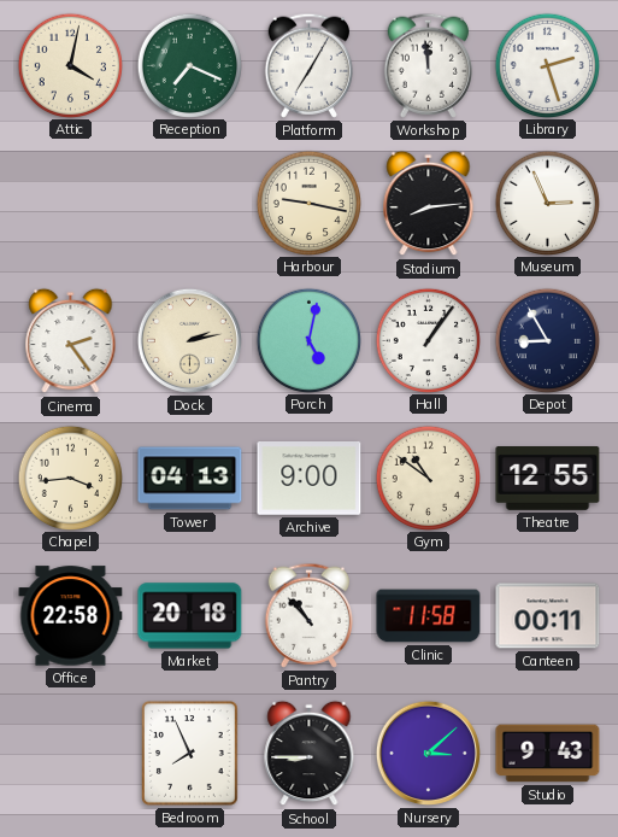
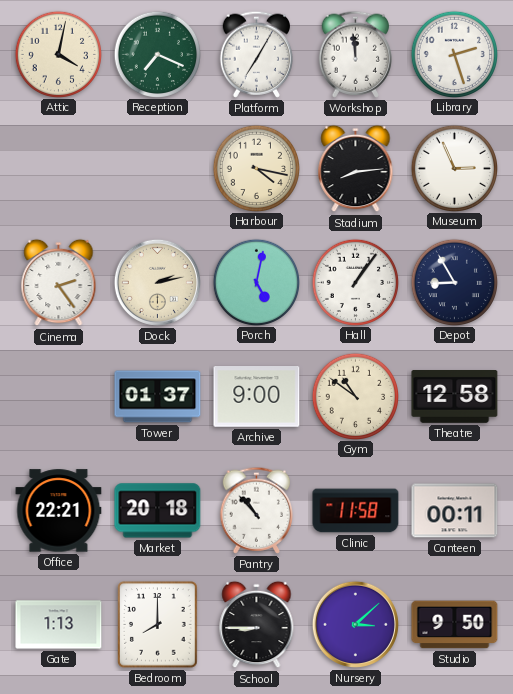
Harbour: 9:17 -> 4:17
Chapel: 3:44 -> none
Tower: 04:13 -> 01:37
Theatre: 12:55 -> 12:58
Office: 22:58 -> 22:21
Gate: none -> 1:13
Bedroom: 7:56 -> 8:00
Studio: 9:43 -> 9:50
